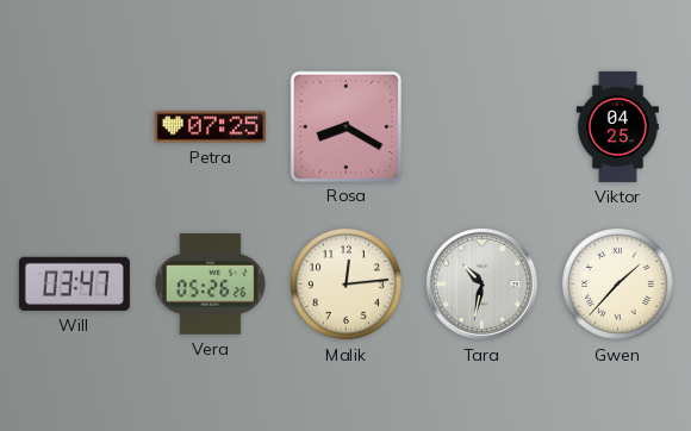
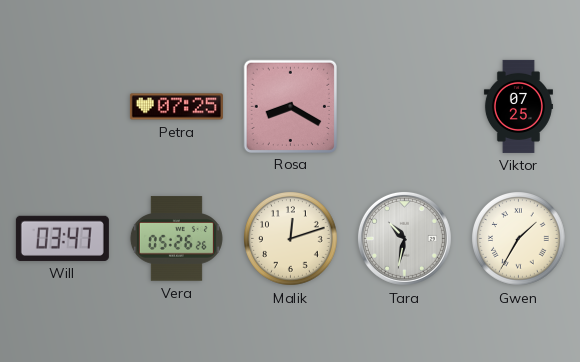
Viktor: 04:25 -> 07:25
Malik: 12:14 -> 12:12
Gwen: 1:37 -> 1:35
